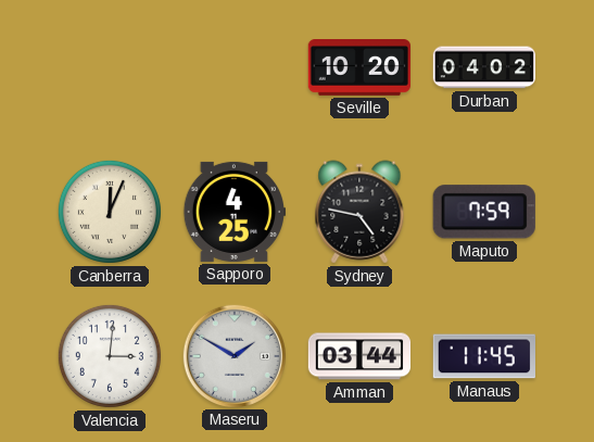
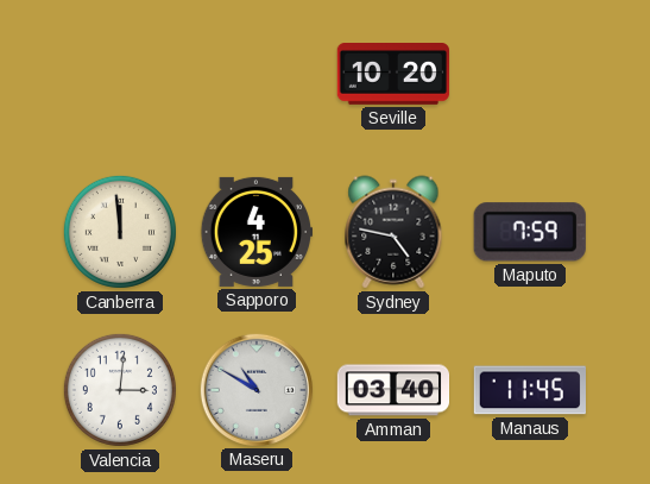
Durban: 04:02 -> none
Canberra: 12:04 -> 11:59
Maseru: 1:50 -> 10:50
Amman: 03:44 -> 03:40
